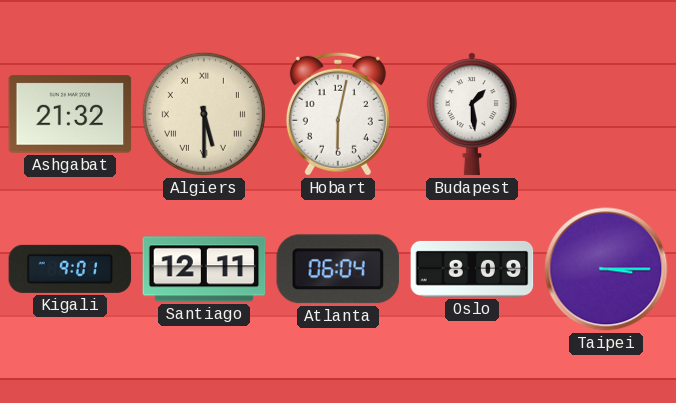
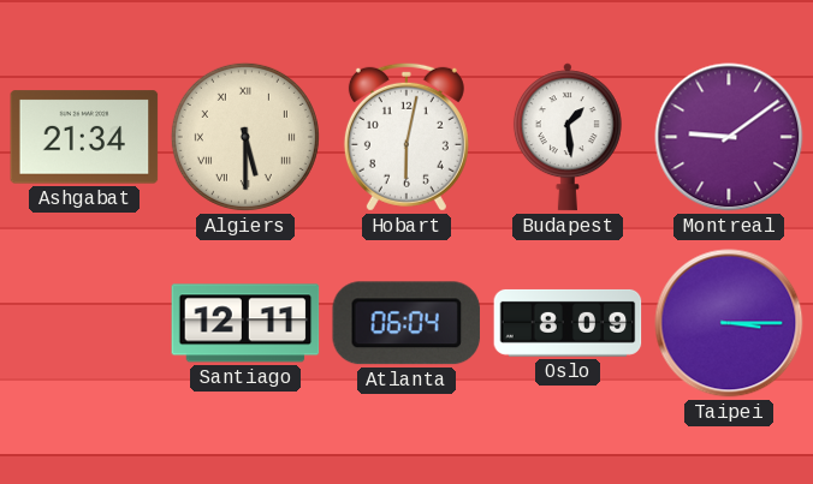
Ashgabat: 21:32 -> 21:34
Montreal: none -> 9:09
Kigali: 9:01 -> none
